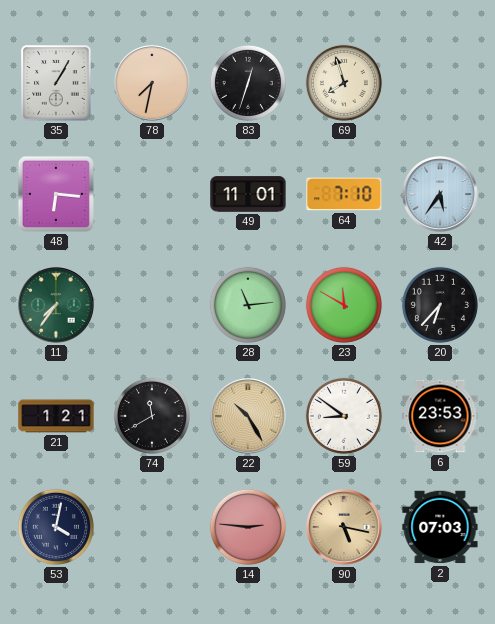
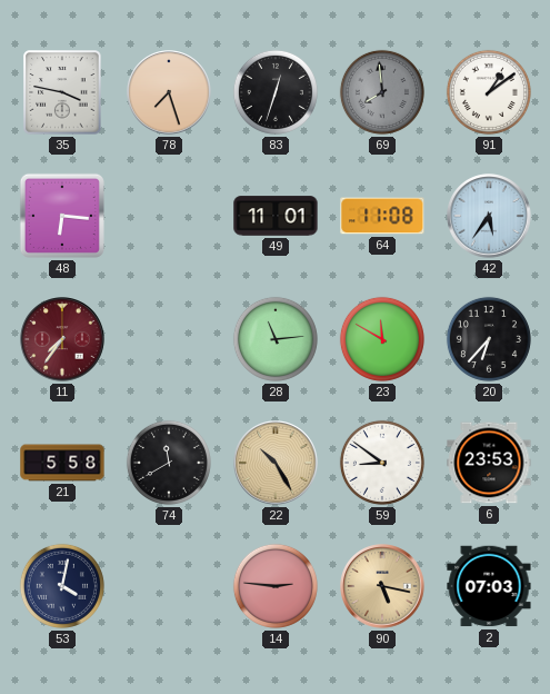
35: 1:05 -> 3:47
78: 7:32 -> 7:27
69: 7:57 -> 7:59
69 dial: cream -> grey
91: none -> 1:09
64: 7:10 -> 11:08
11 dial: green -> burgundy
21: 1:21 -> 5:58
